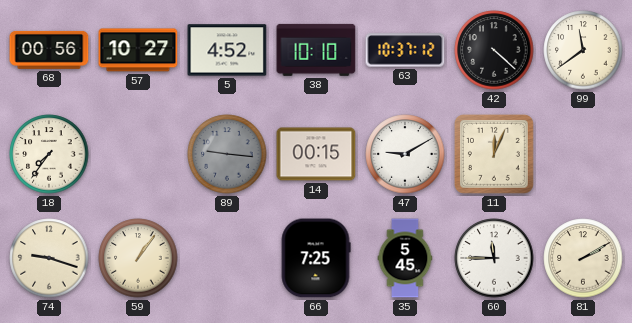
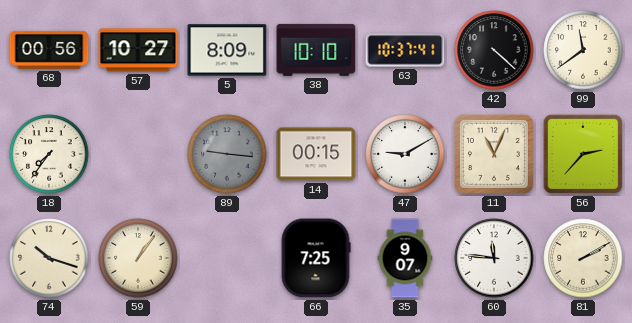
5: 4:52 -> 8:09
63: 10:37:12 -> 10:37:41
11: 12:04 -> 11:04
56: none -> 2:37
74: 9:18 -> 10:18
35: 5:45 -> 9:07
60: 11:45 -> 11:46
